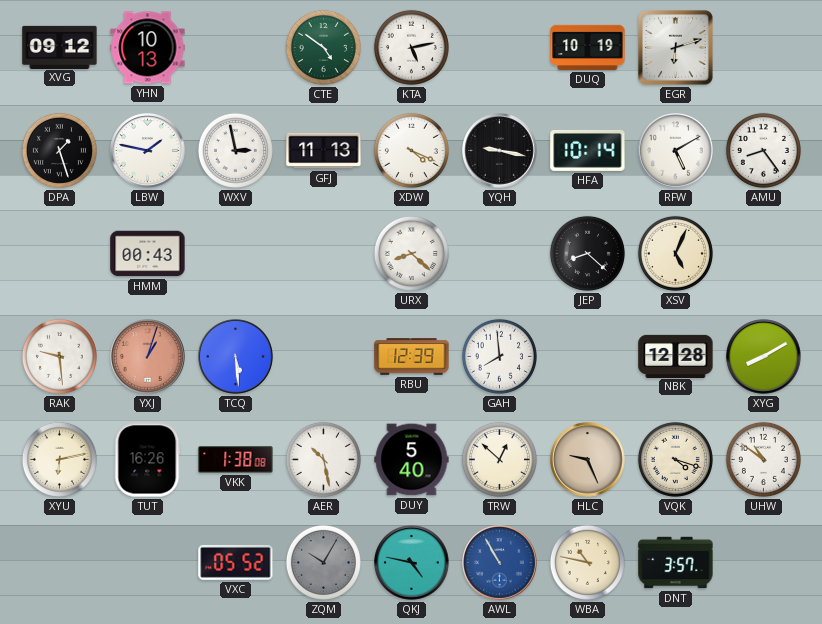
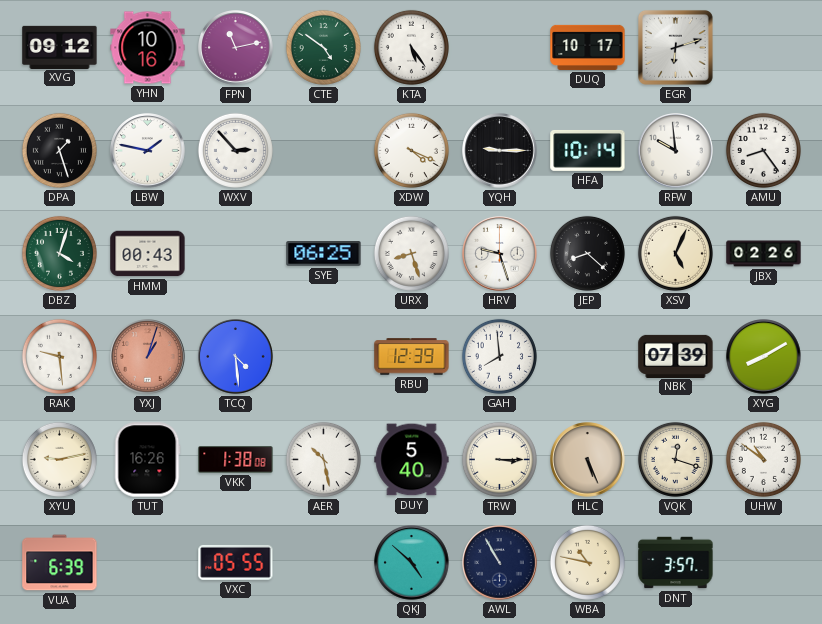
YHN: 10:13 -> 10:16
FPN: none -> 11:13
KTA: 5:13 -> 5:24
DUQ: 10:19 -> 10:17
WXV: 2:58 -> 2:53
GFJ: 11:13 -> none
YQH: 9:17 -> 9:15
RFW: 5:10 -> 9:59
DBZ: none -> 4:03
SYE: none -> 06:25
URX: 8:22 -> 8:27
HRV: none -> 9:27
JBX: none -> 02:26
TCQ: 5:29 -> 4:29
NBK: 12:28 -> 07:39
XYU: 6:13 -> 9:13
TRW: 12:52 -> 3:15
HLC: 9:26 -> 5:26
VQK: 4:18 -> 12:18
VUA: none -> 6:39
VXC: 05:52 -> 05:55
ZQM: 10:05 -> none
QKJ: 4:47 -> 4:52
AWL dial: blue -> navy
